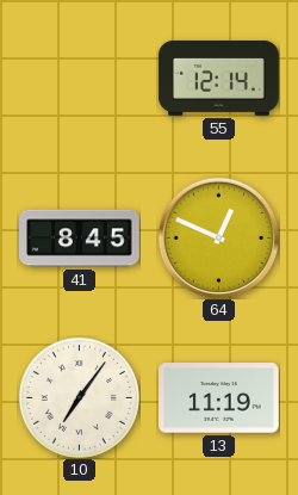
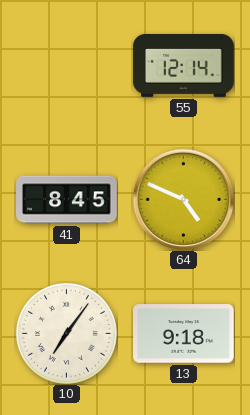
64: 12:49 -> 4:49
13: 11:19 -> 9:18
